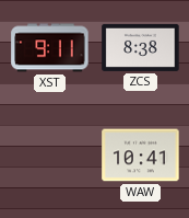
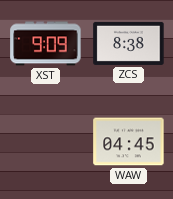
XST: 9:11 -> 9:09
WAW: 10:41 -> 04:45
